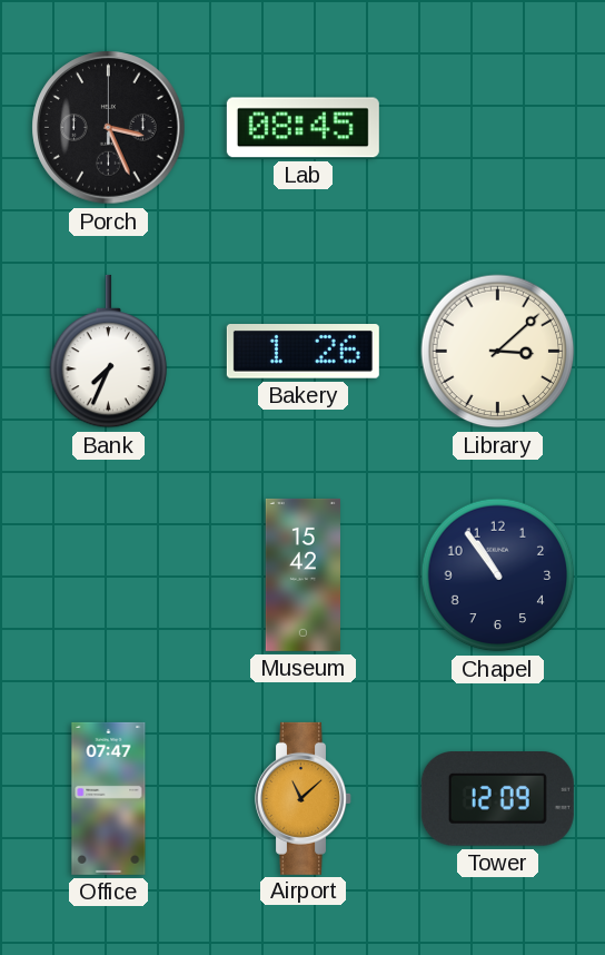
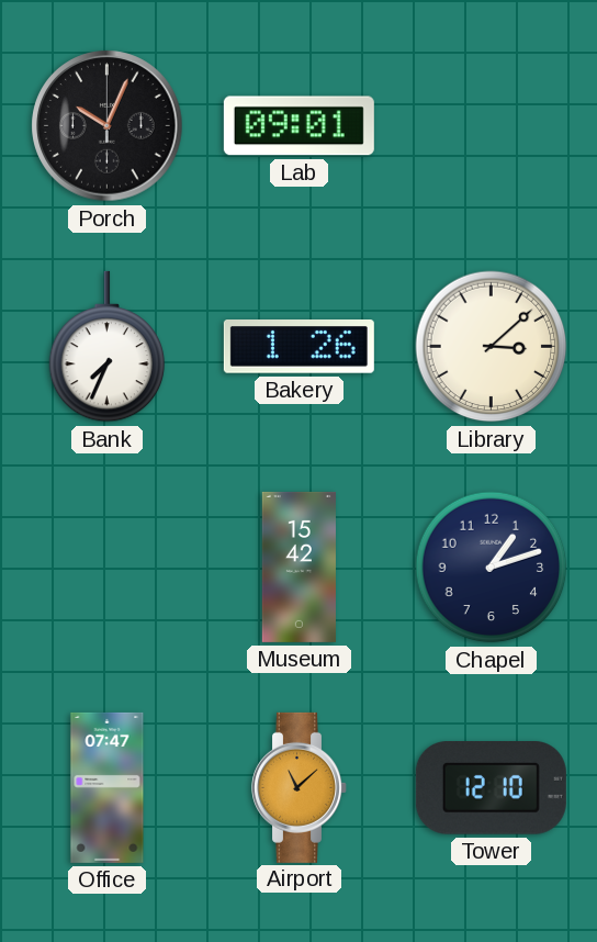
Porch: 3:26 -> 10:04
Lab: 08:45 -> 09:01
Chapel: 10:54 -> 1:12
Tower: 12:09 -> 12:10
